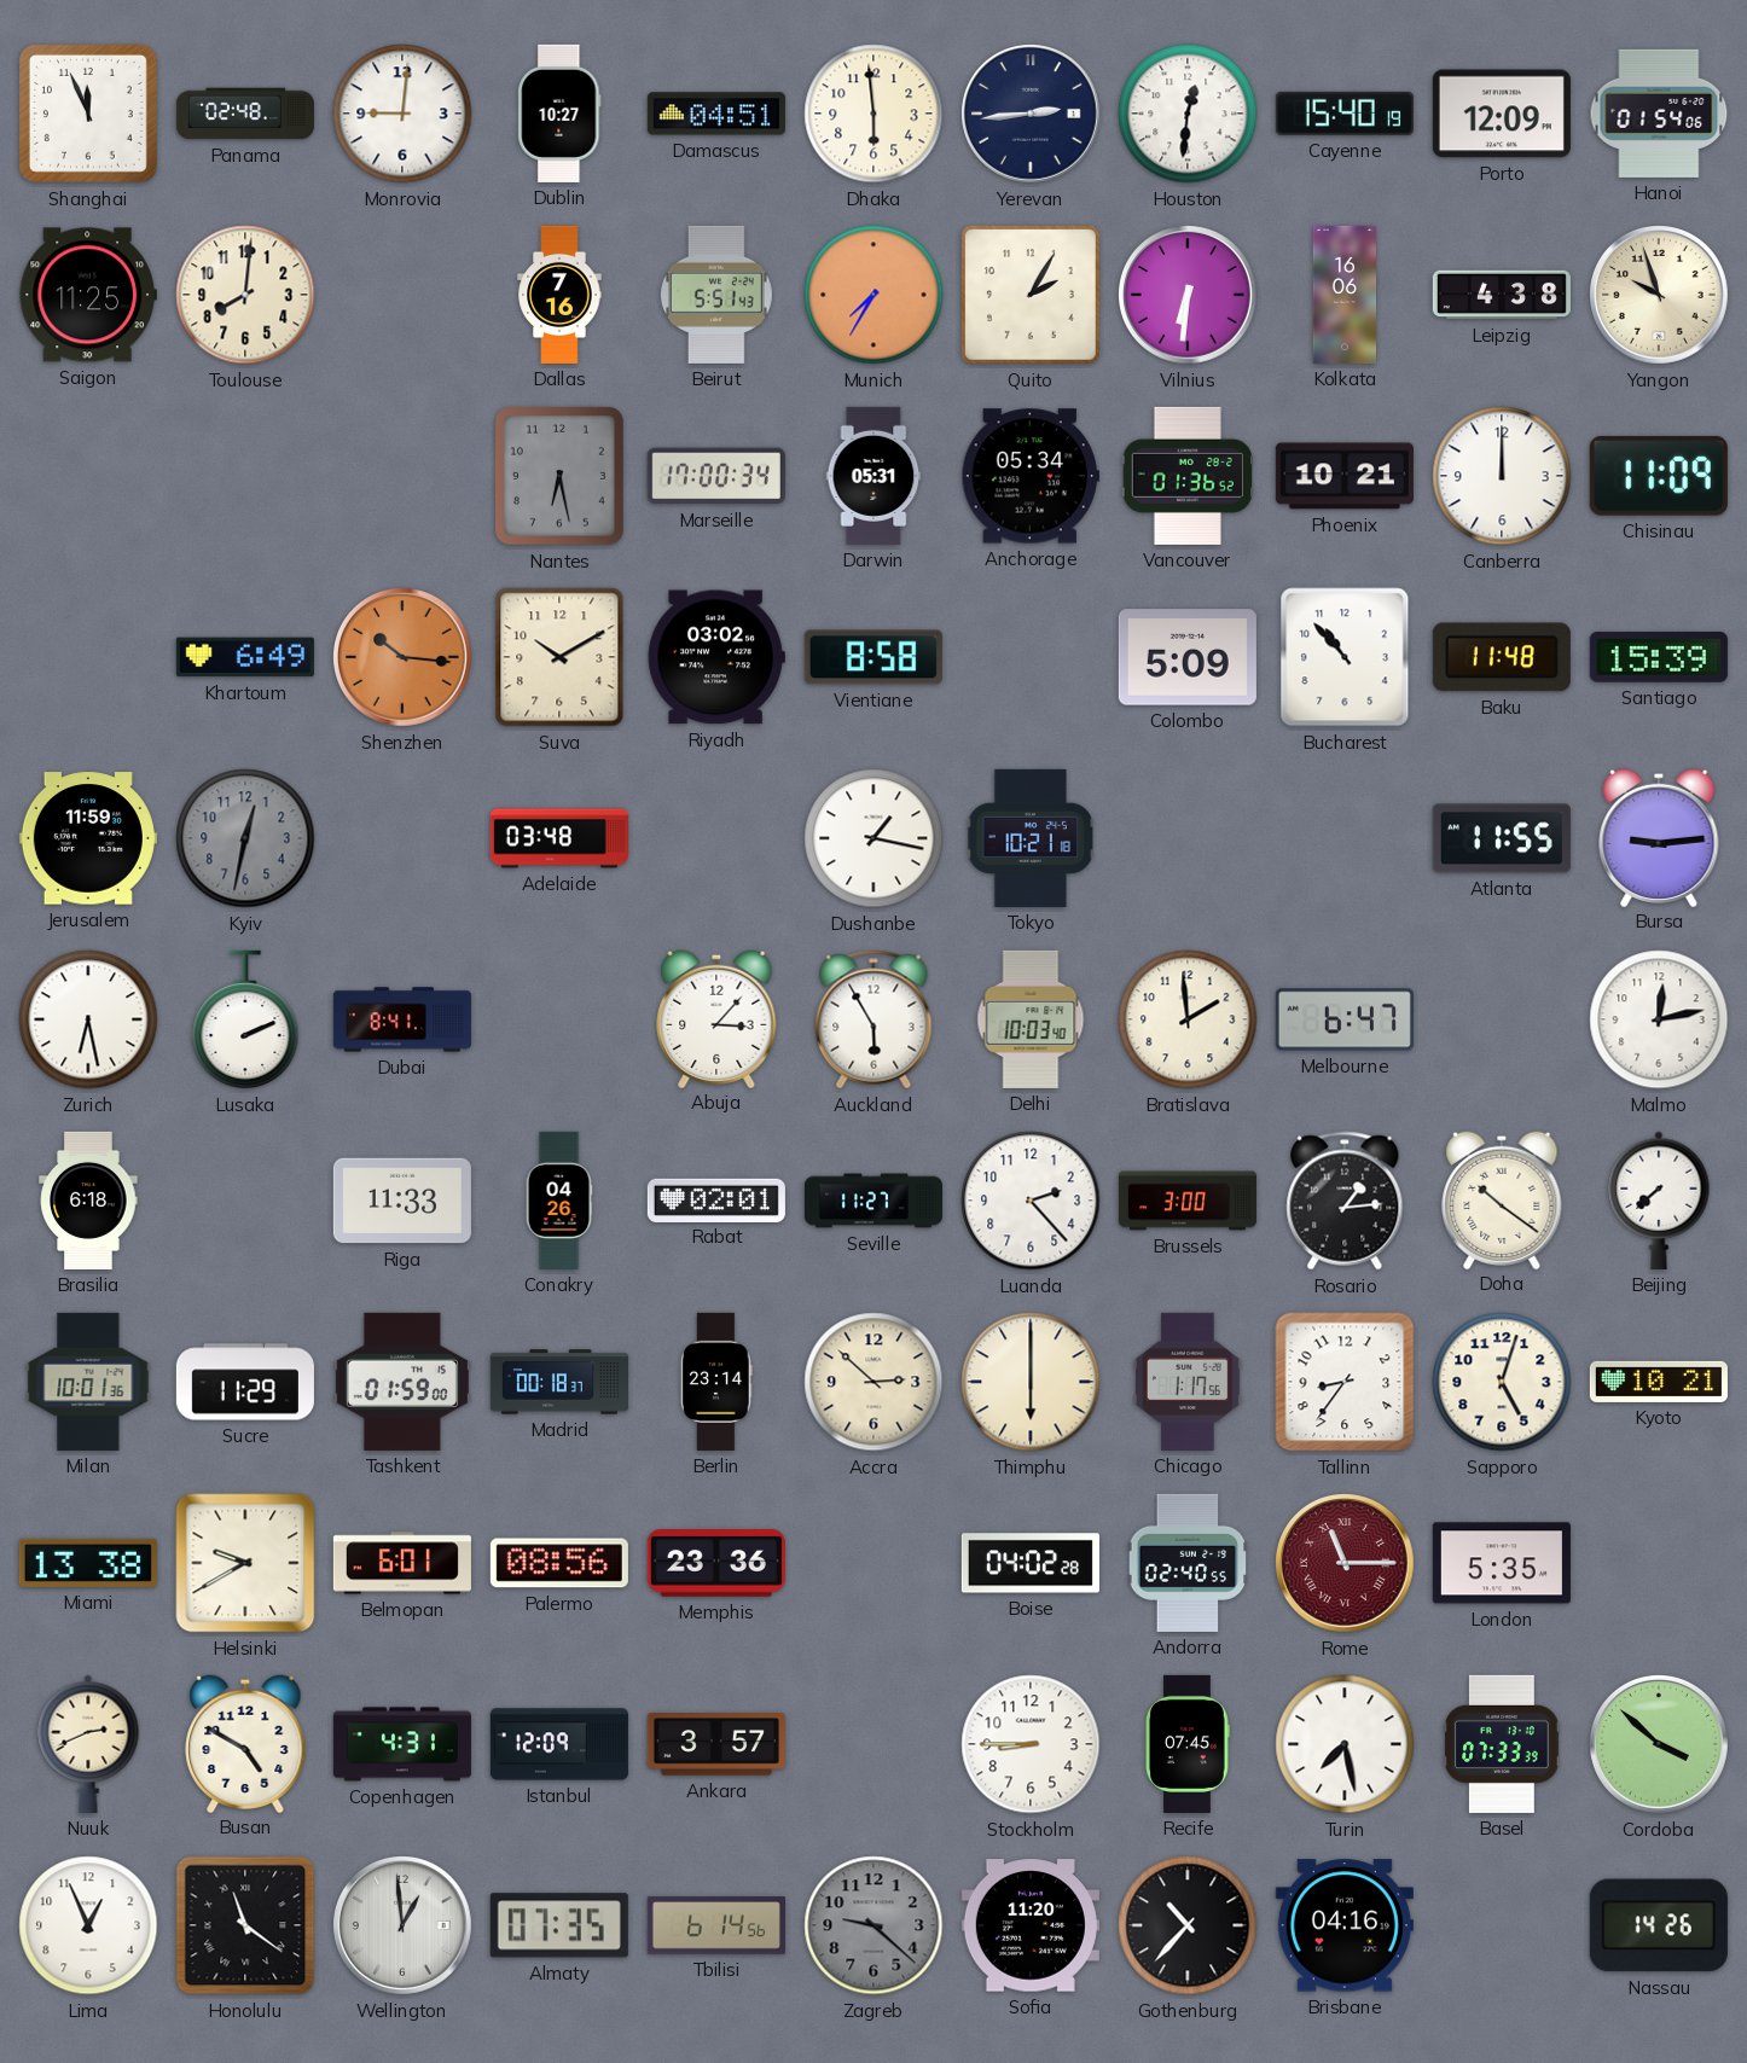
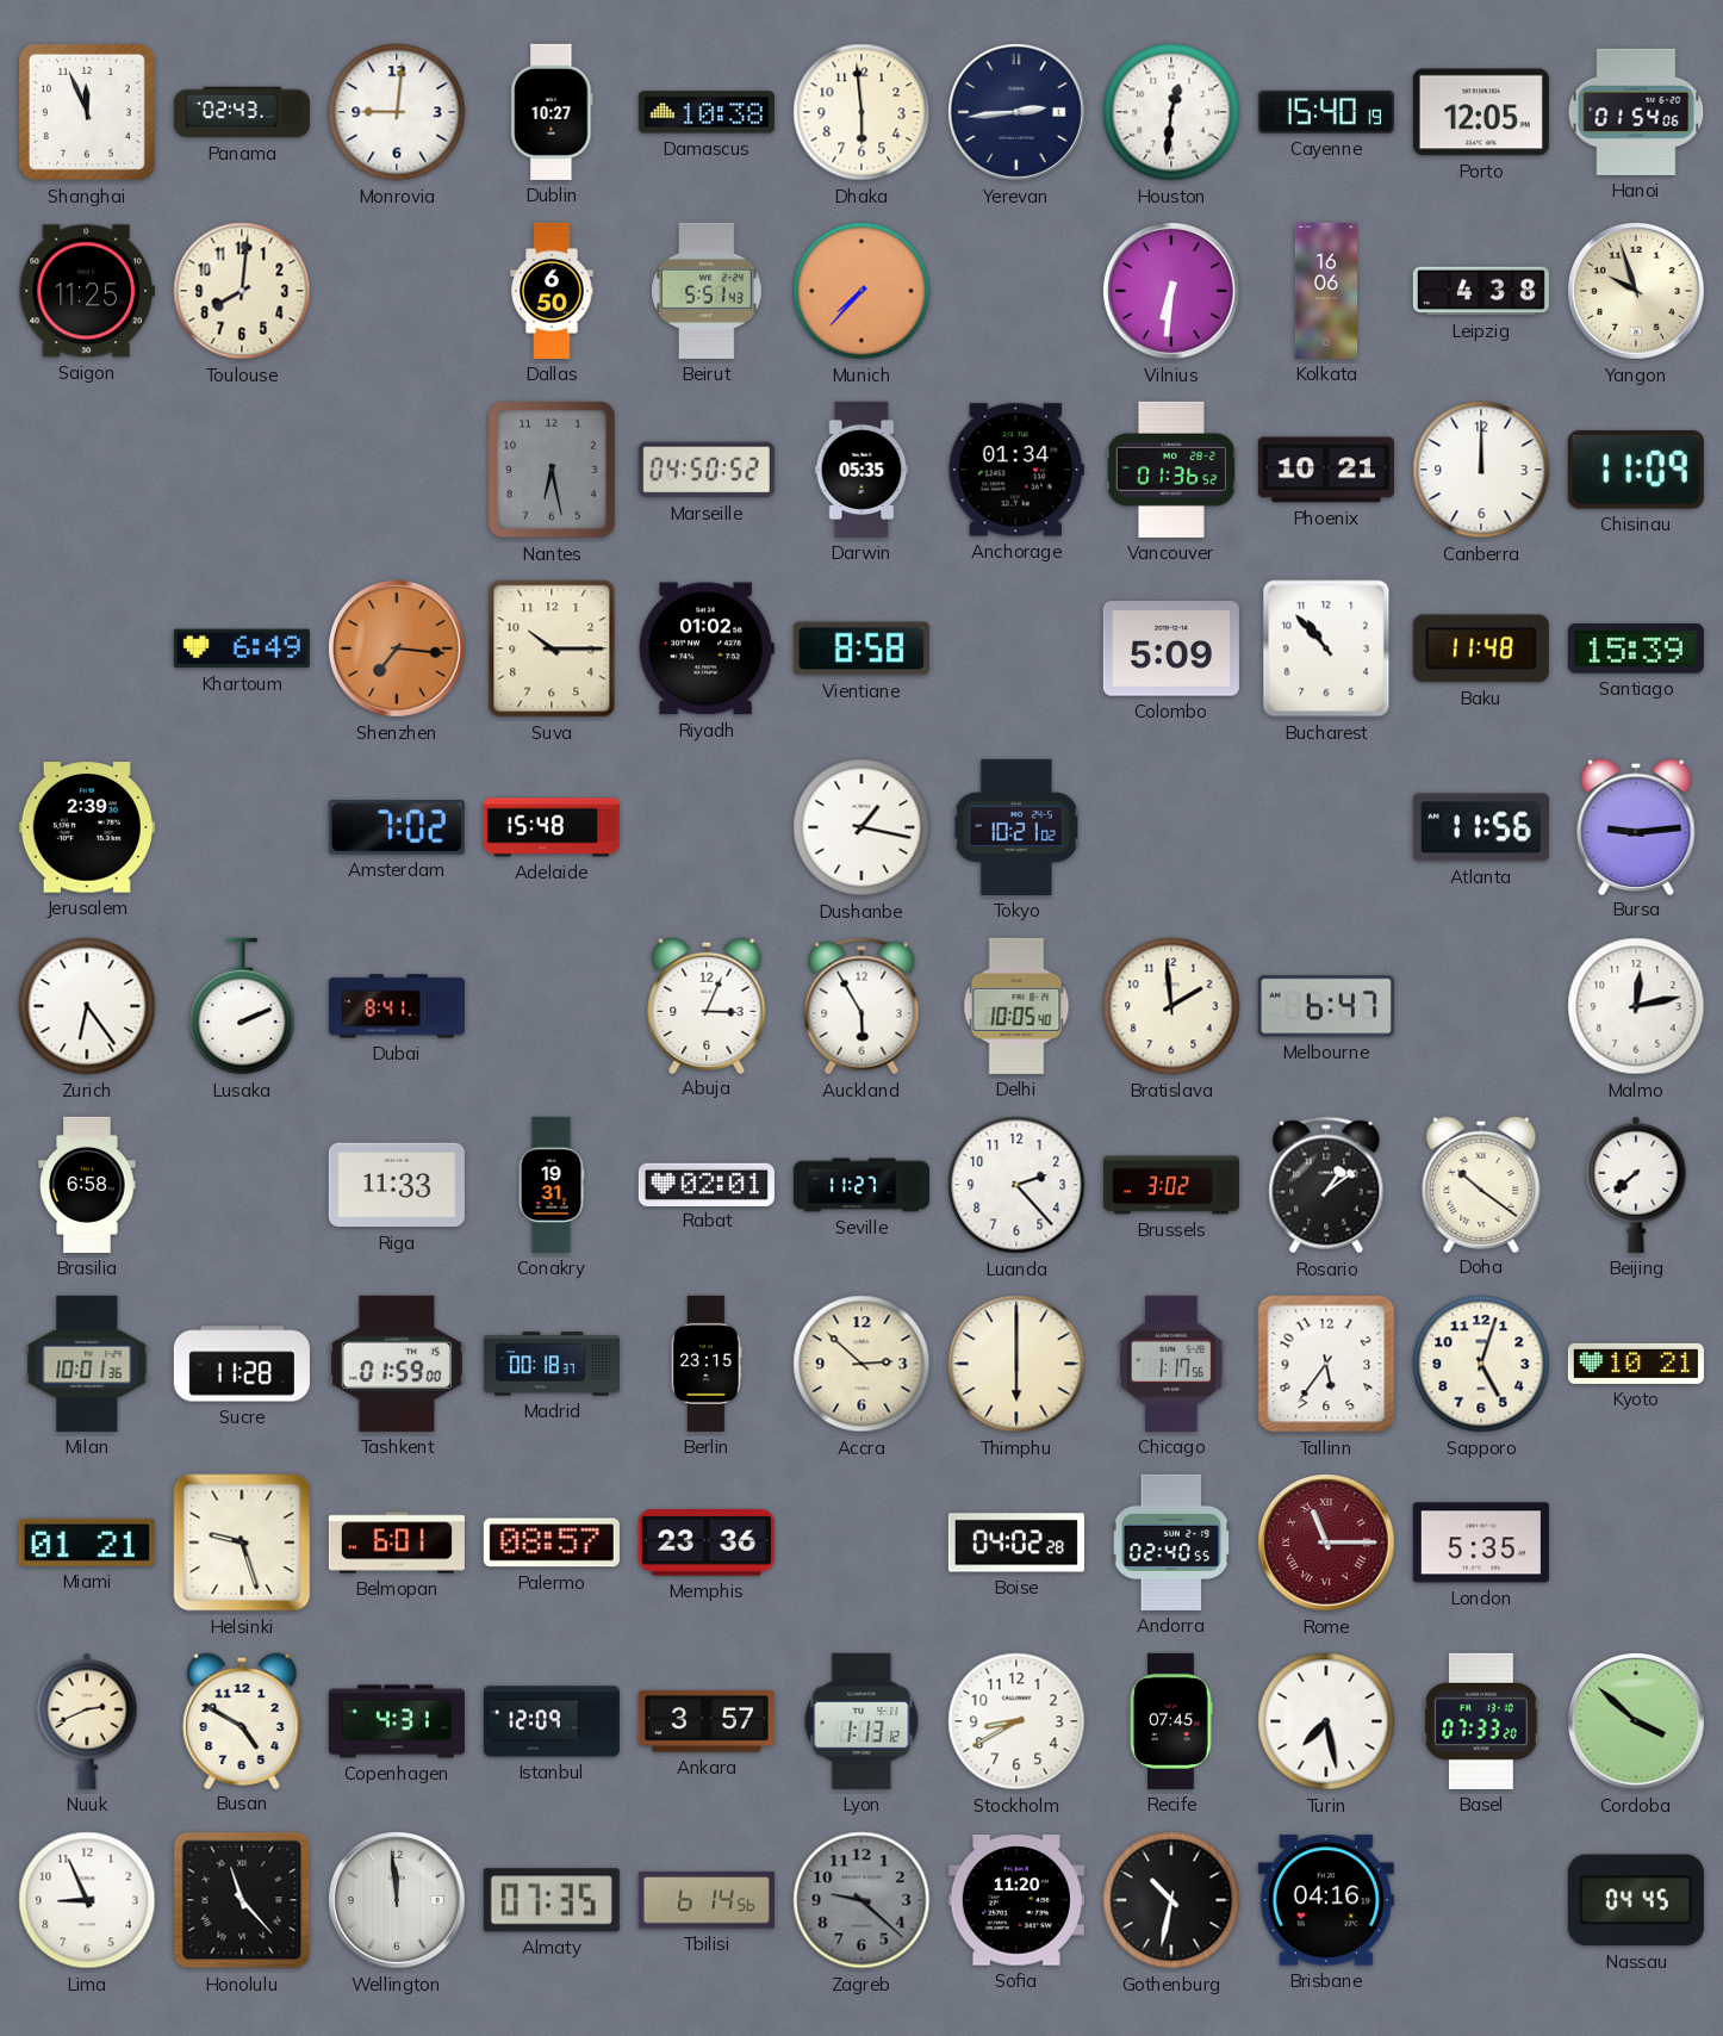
Panama: 02:48 -> 02:43
Damascus: 04:51 -> 10:38
Porto: 12:09 -> 12:05
Dallas: 7:16 -> 6:50
Munich: 7:35 -> 7:37
Quito: 2:05 -> none
Marseille: 17:00 -> 04:50
Darwin: 05:31 -> 05:35
Anchorage: 05:34 -> 01:34
Shenzhen: 10:16 -> 7:16
Suva: 10:10 -> 10:15
Riyadh: 03:02 -> 01:02
Jerusalem: 11:59 -> 2:39
Kyiv: 12:32 -> none
Amsterdam: none -> 7:02
Adelaide: 03:48 -> 15:48
Tokyo: 10:21:18 -> 10:21:02
Atlanta: 11:55 -> 11:56
Zurich: 6:28 -> 6:24
Abuja: 3:07 -> 3:04
Delhi: 10:03 -> 10:05
Brasilia: 6:18 -> 6:58
Conakry: 04:26 -> 19:31
Brussels: 3:00 -> 3:02
Rosario: 1:14 -> 1:09
Sucre: 11:29 -> 11:28
Berlin: 23:14 -> 23:15
Tallinn: 8:36 -> 5:36
Miami: 13:38 -> 01:21
Helsinki: 9:40 -> 9:27
Palermo: 08:56 -> 08:57
Lyon: none -> 1:13
Stockholm: 8:45 -> 8:40
Basel: 07:33:39 -> 07:33:20
Lima: 12:56 -> 8:56
Honolulu: 11:21 -> 11:23
Wellington: 12:59 -> 11:59
Gothenburg: 10:37 -> 10:32
Nassau: 14:26 -> 04:45
